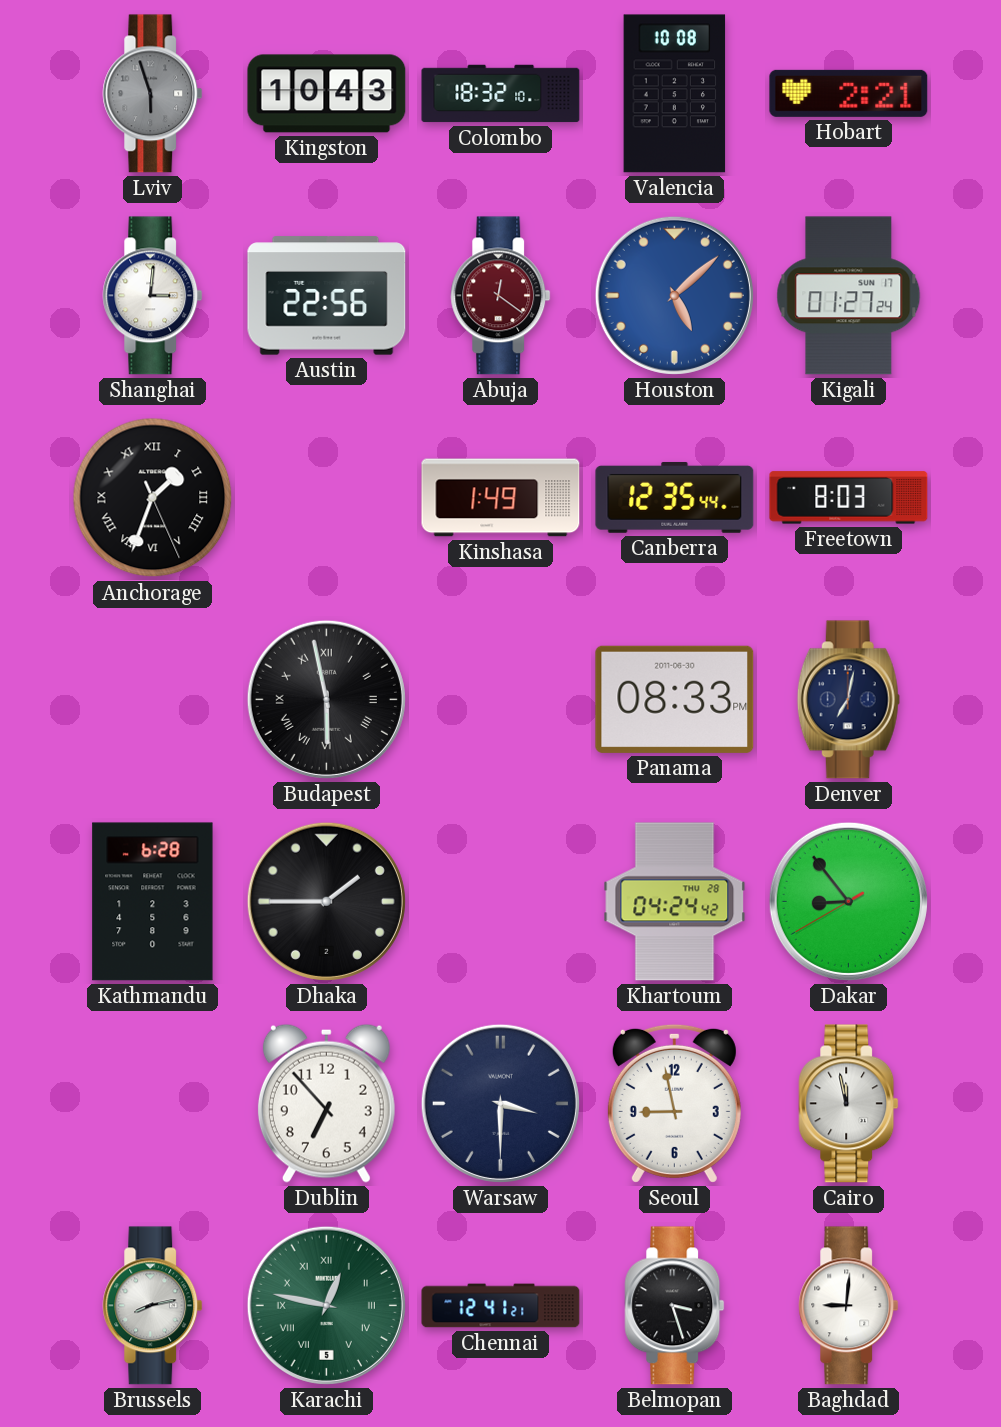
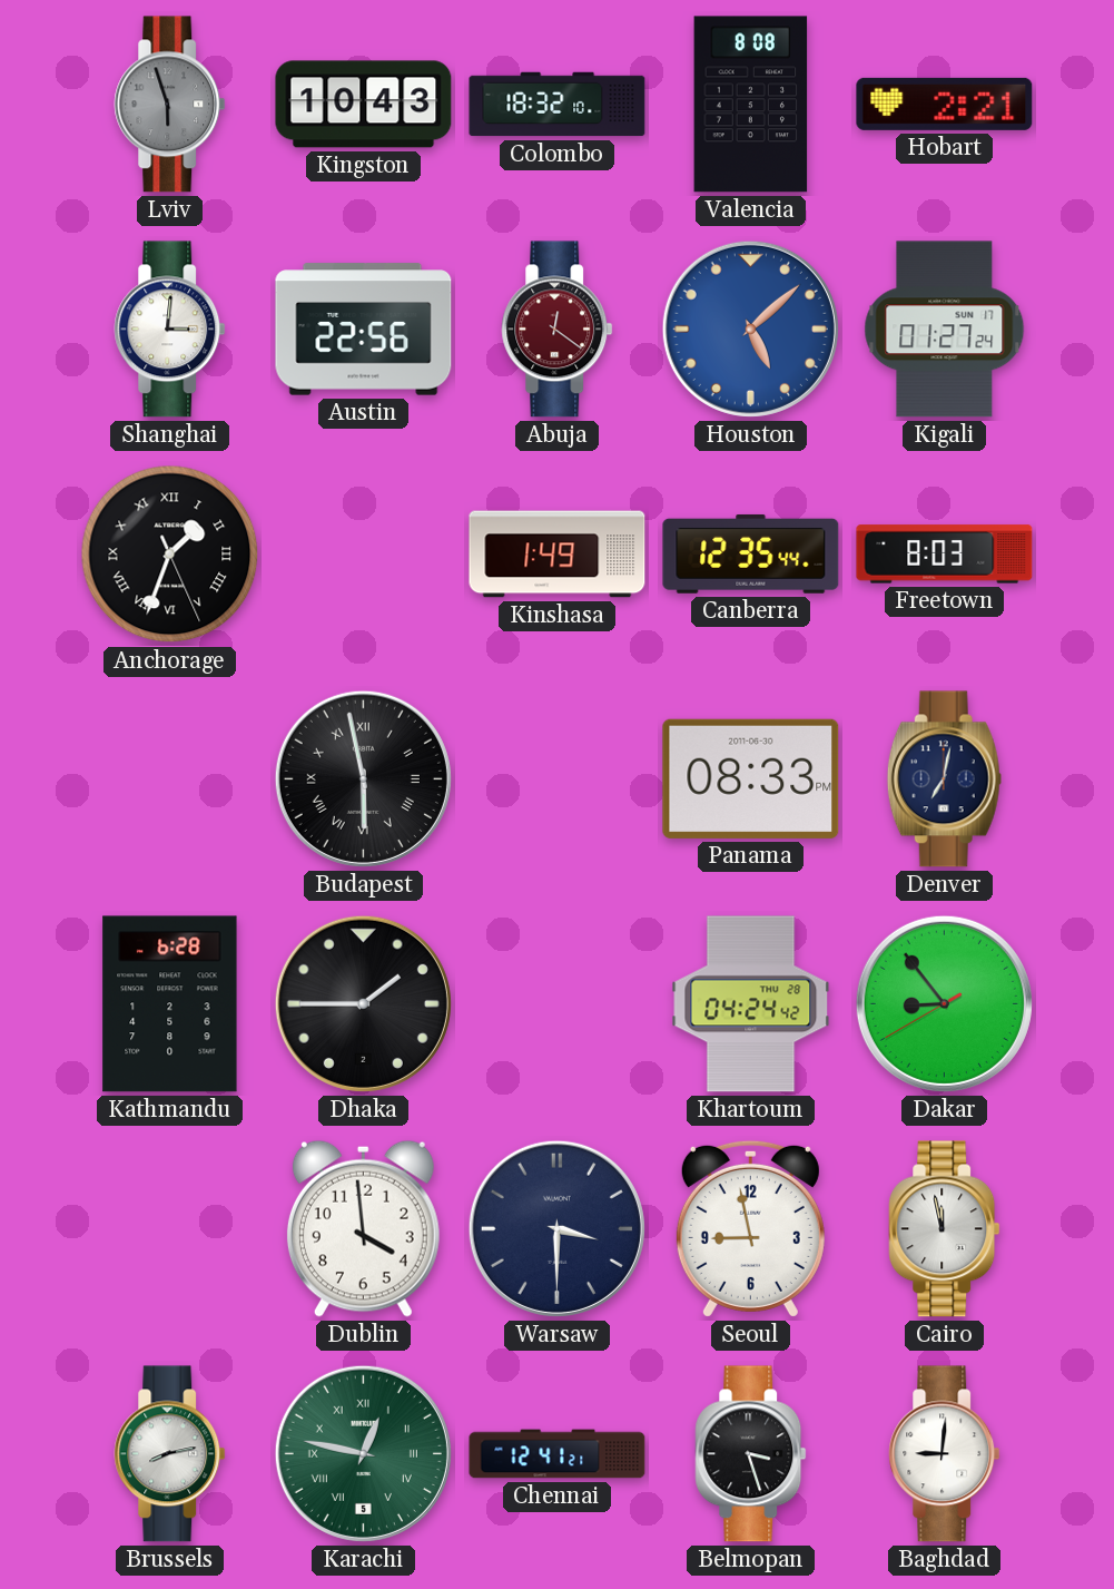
Valencia: 10:08 -> 8:08
Dublin: 6:53 -> 3:59
